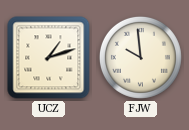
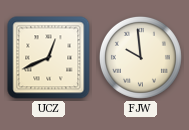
UCZ: 1:12 -> 12:41
